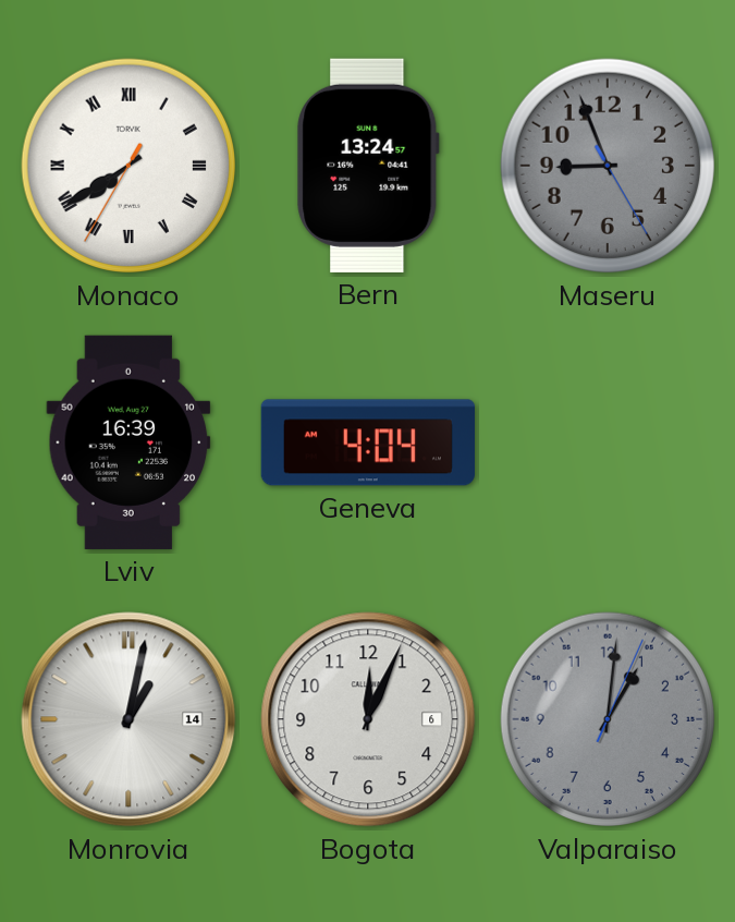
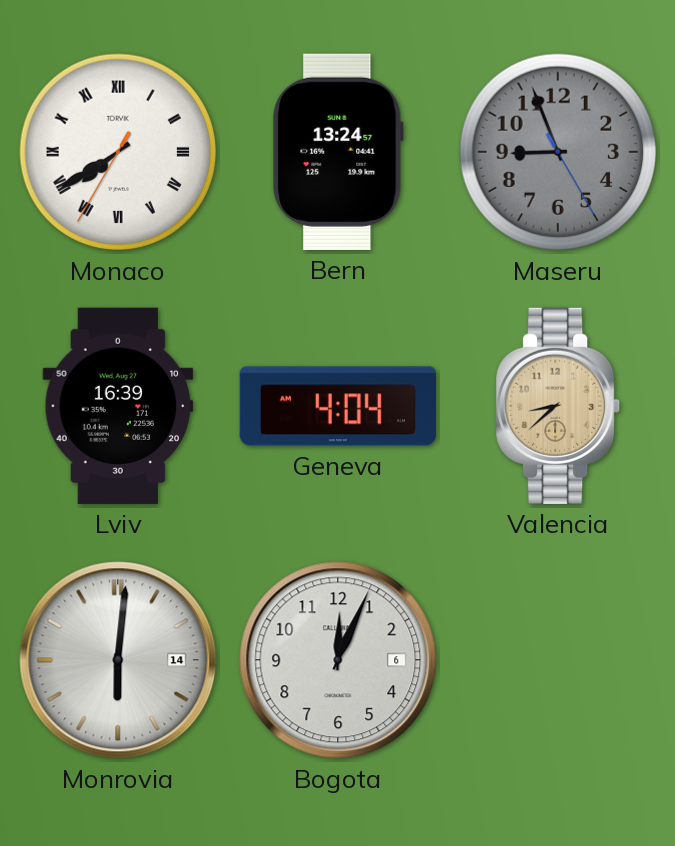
Valencia: none -> 8:38
Monrovia: 1:02 -> 6:01
Valparaiso: 1:01 -> none
